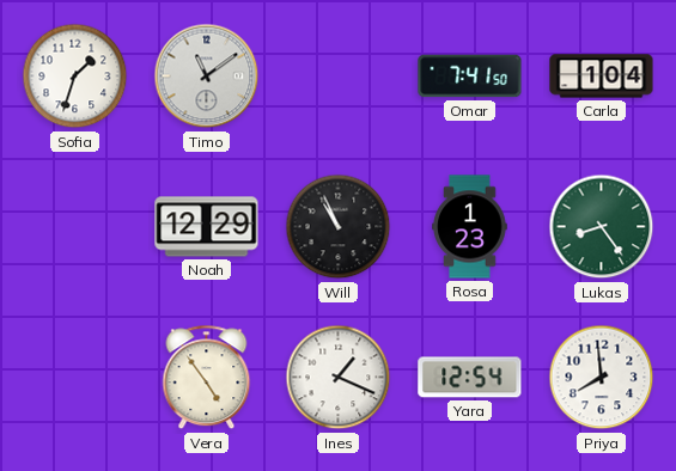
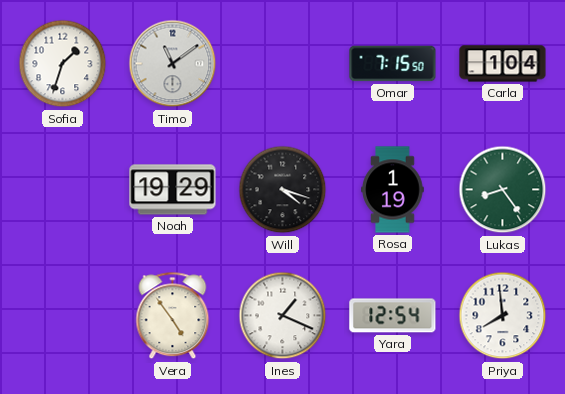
Omar: 7:41 -> 7:15
Noah: 12:29 -> 19:29
Will: 10:56 -> 4:18
Rosa: 1:23 -> 1:19
